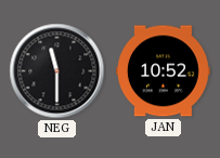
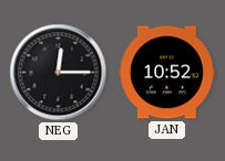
NEG: 11:30 -> 12:15
